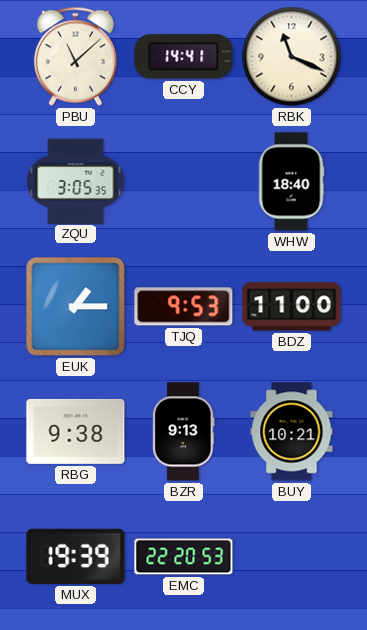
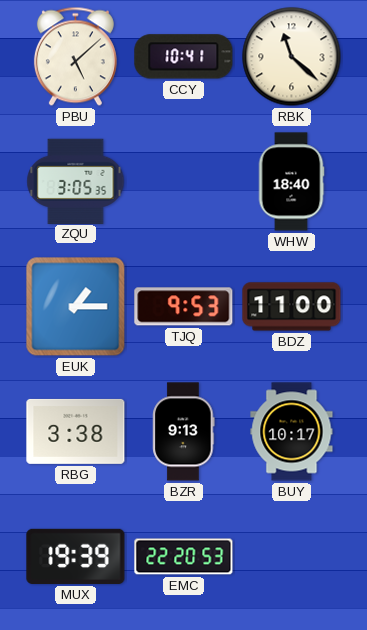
PBU: 11:08 -> 5:08
CCY: 14:41 -> 10:41
RBK: 11:19 -> 11:22
RBG: 9:38 -> 3:38
BUY: 10:21 -> 10:17
